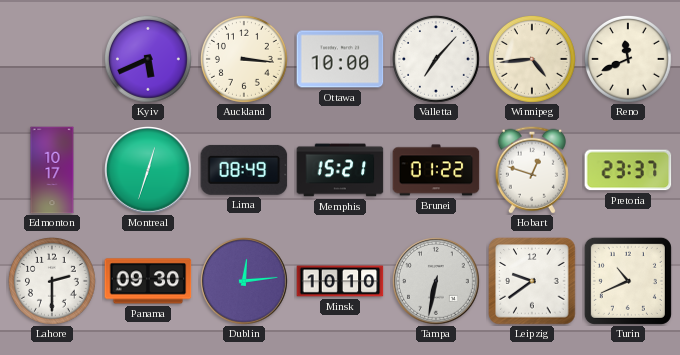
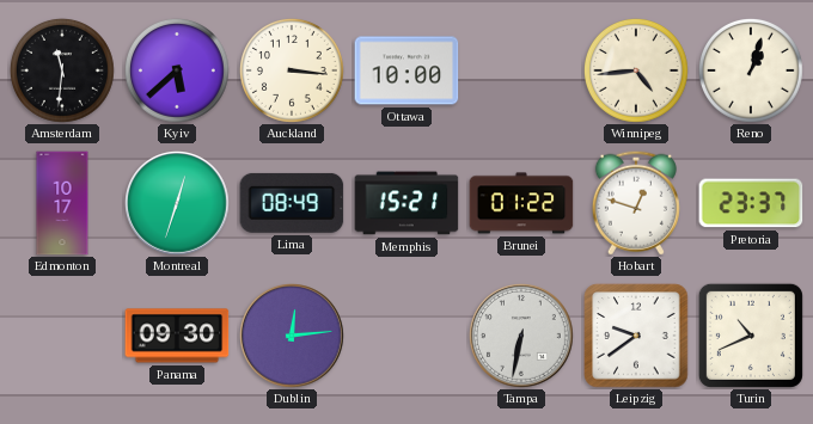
Amsterdam: none -> 11:31
Kyiv: 5:41 -> 5:38
Valletta: 7:07 -> none
Reno: 11:41 -> 1:03
Lahore: 2:30 -> none
Minsk: 10:10 -> none
